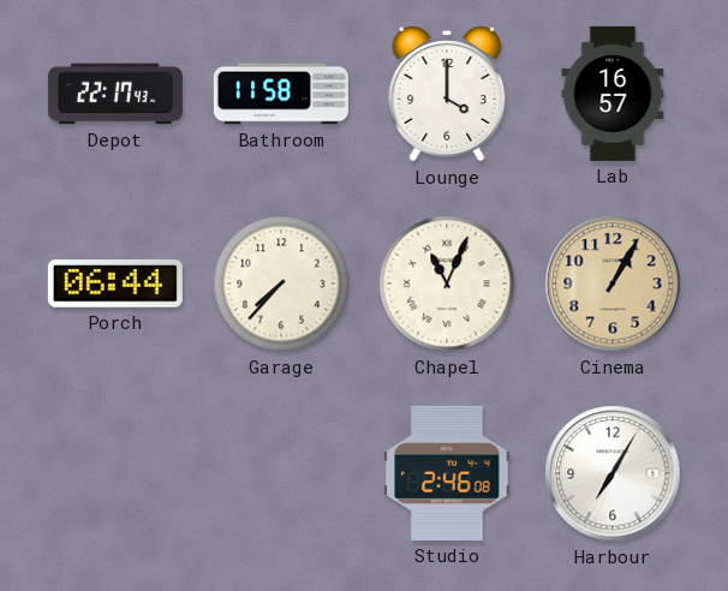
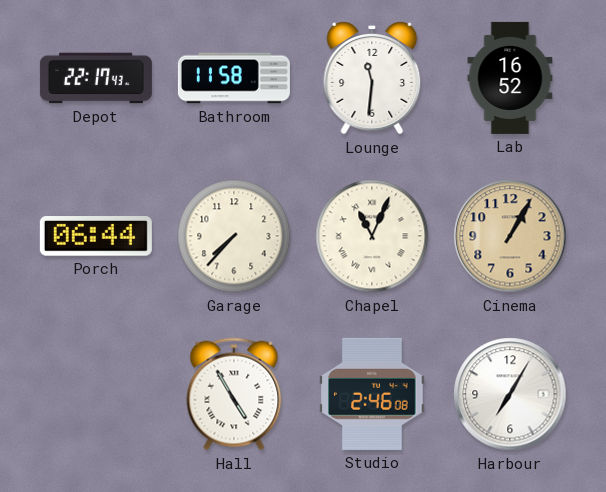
Lounge: 4:00 -> 11:31
Lab: 16:57 -> 16:52
Hall: none -> 4:55
